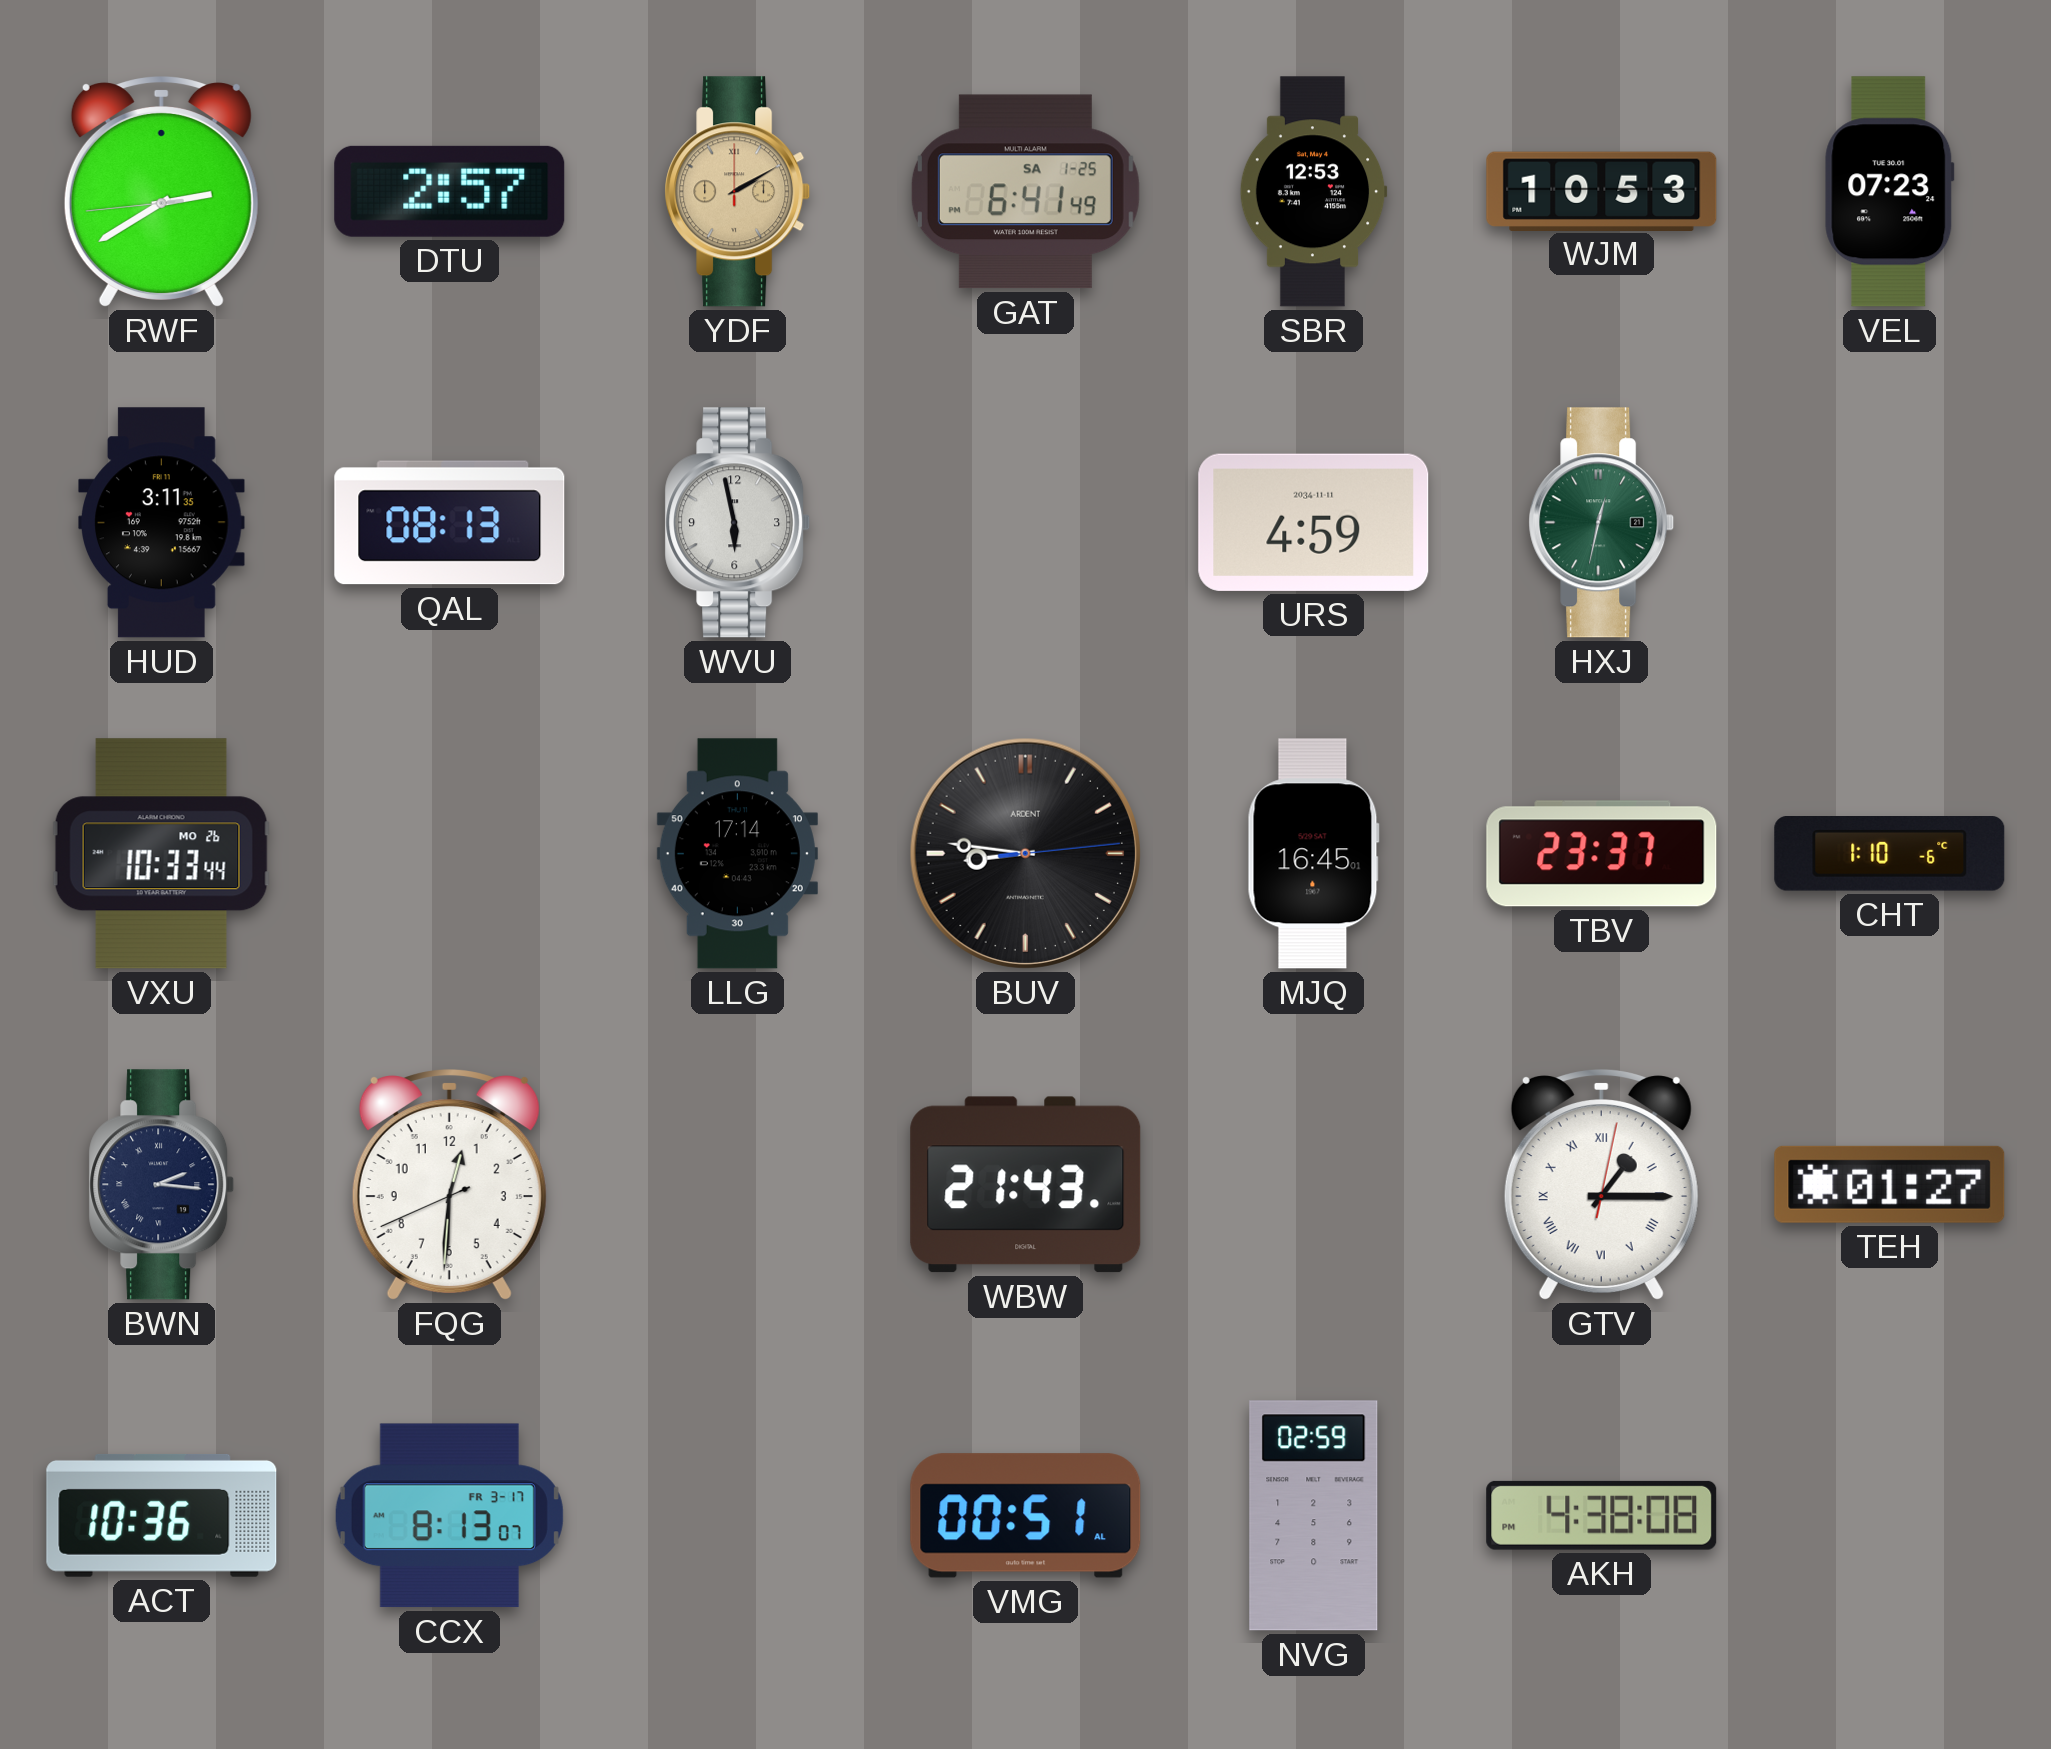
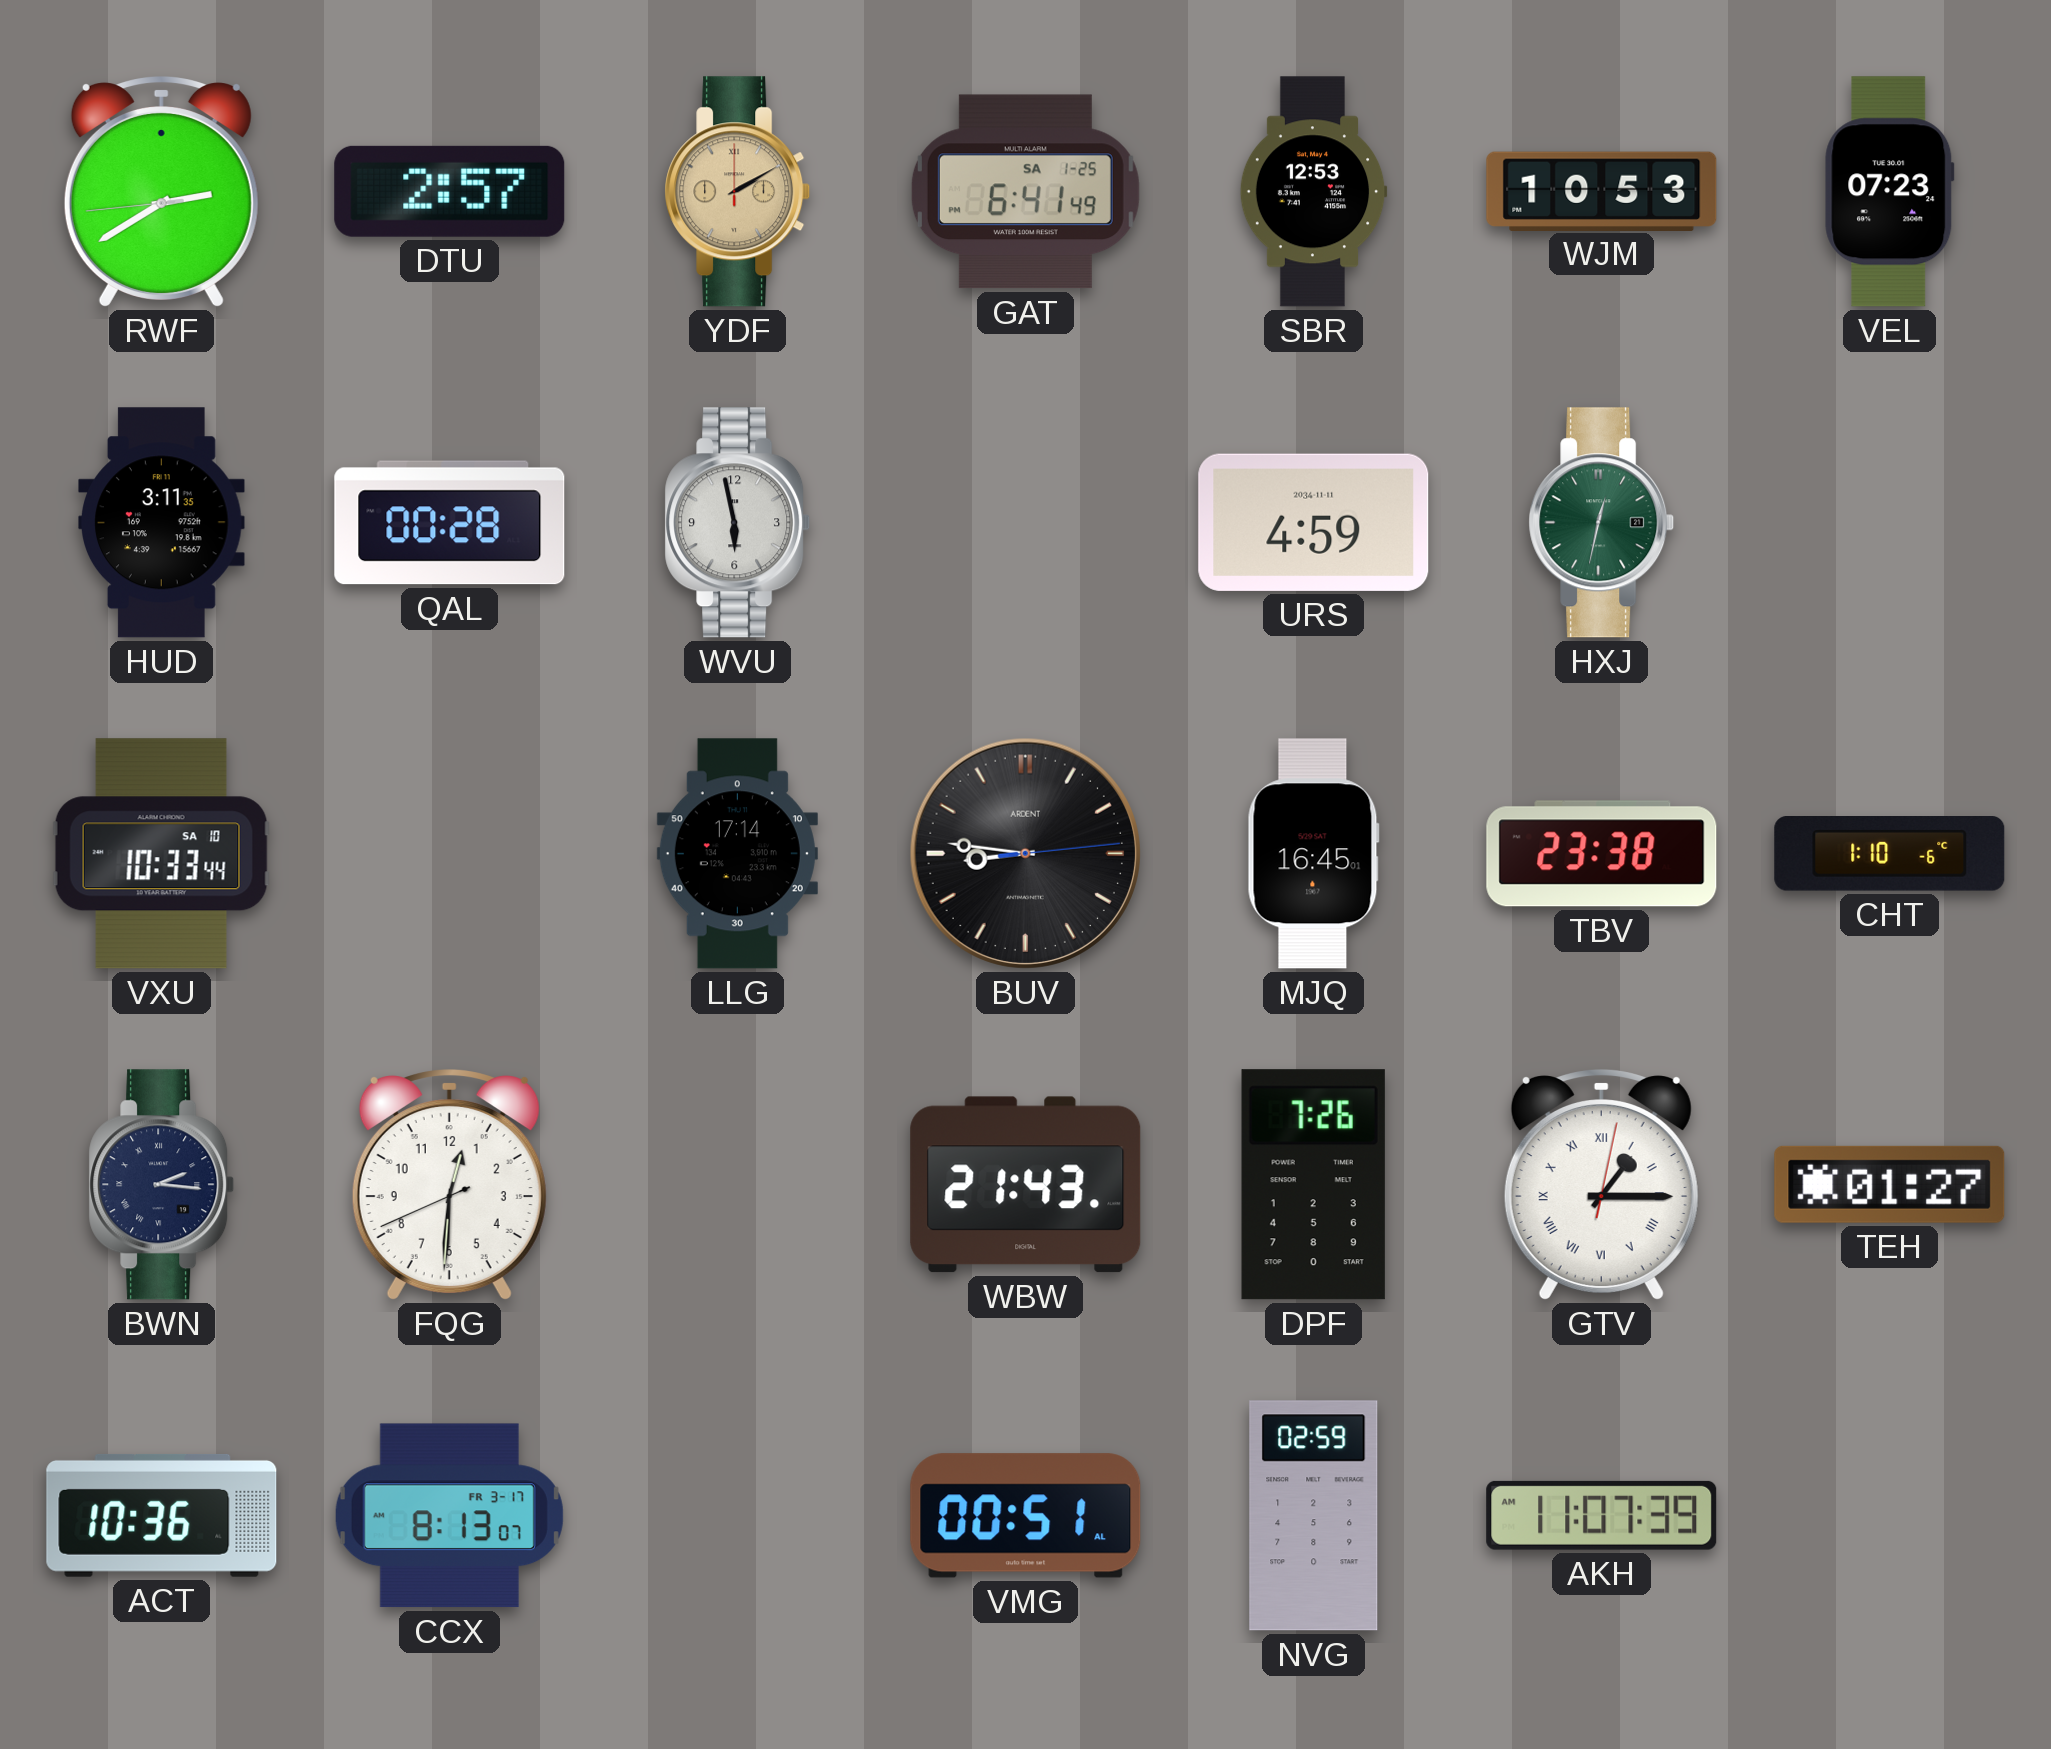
QAL: 08:13 -> 00:28
VXU date: MO 26 -> SA 10
TBV: 23:37 -> 23:38
DPF: none -> 7:26
AKH: 4:38 -> 11:07
